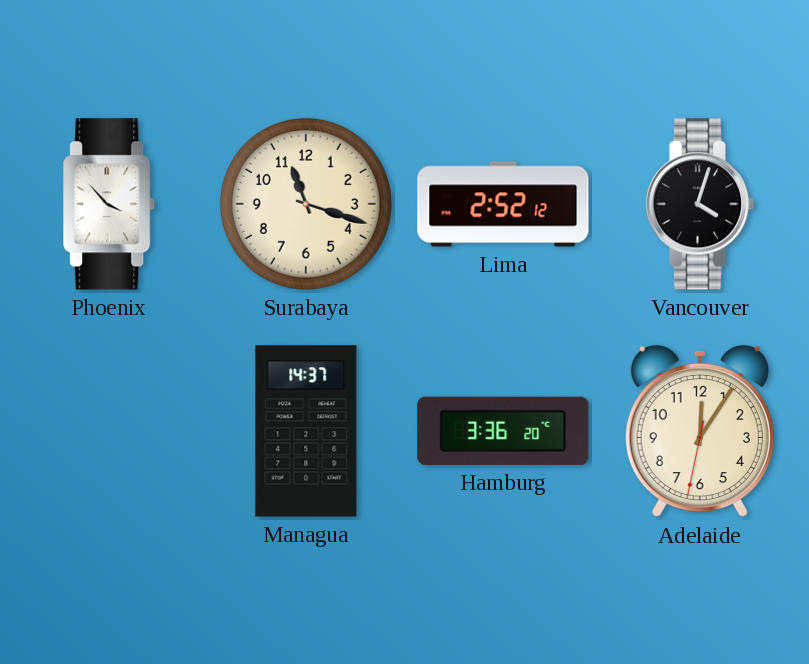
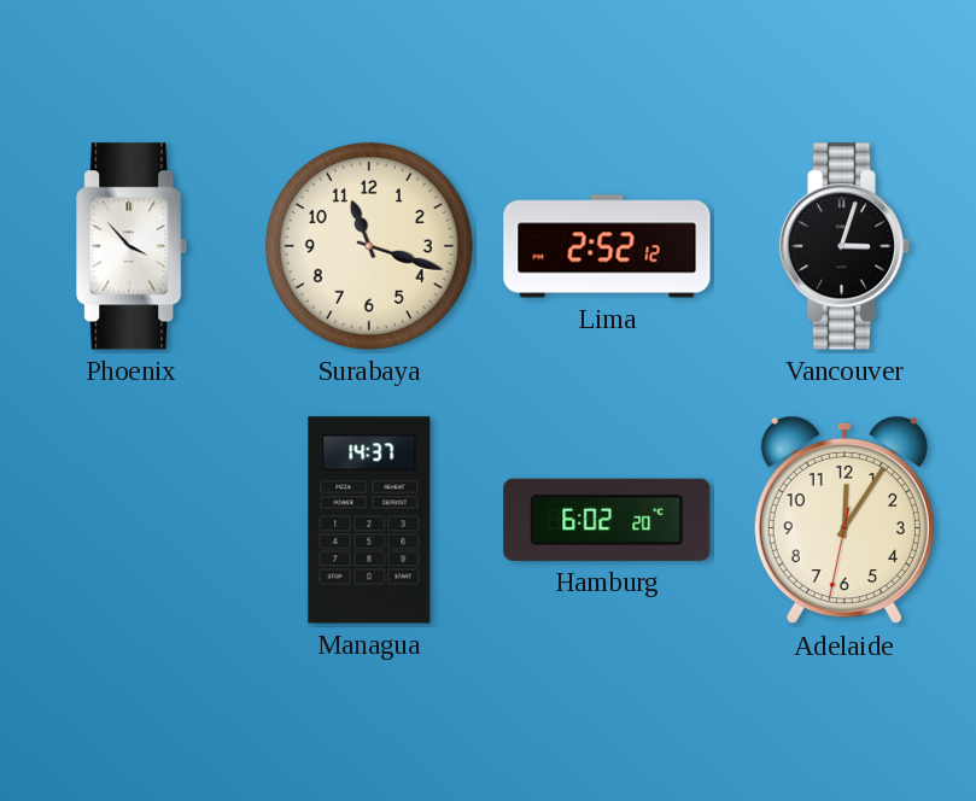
Vancouver: 4:03 -> 3:03
Hamburg: 3:36 -> 6:02
